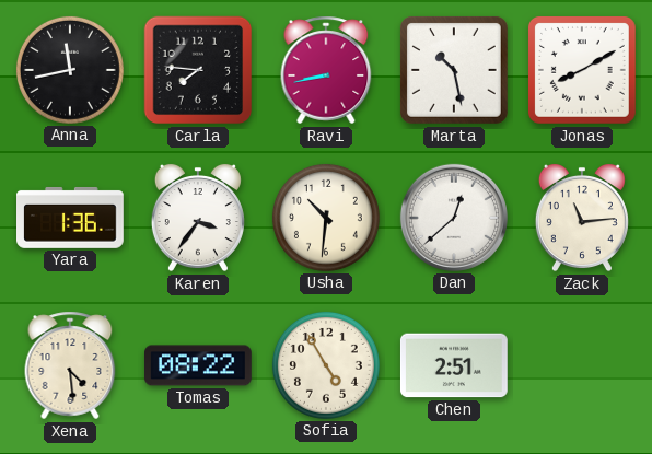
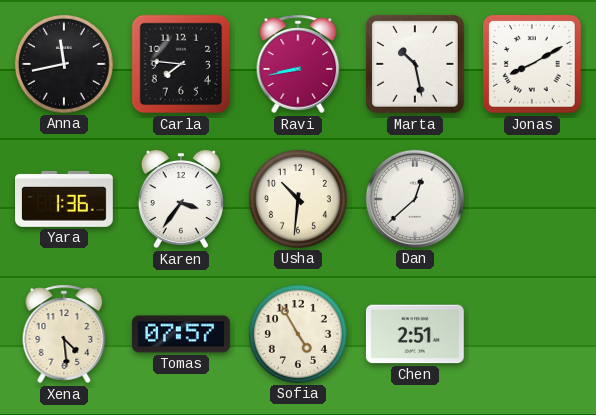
Zack: 11:14 -> none
Tomas: 08:22 -> 07:57
